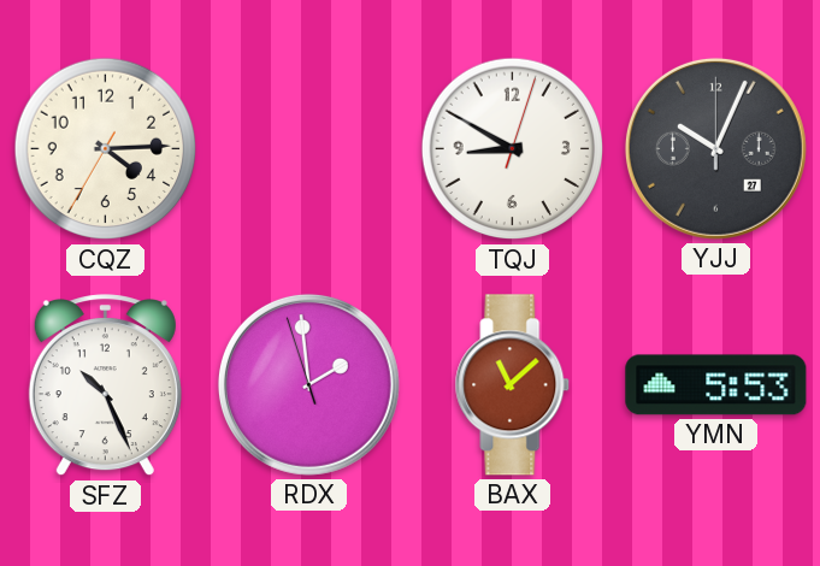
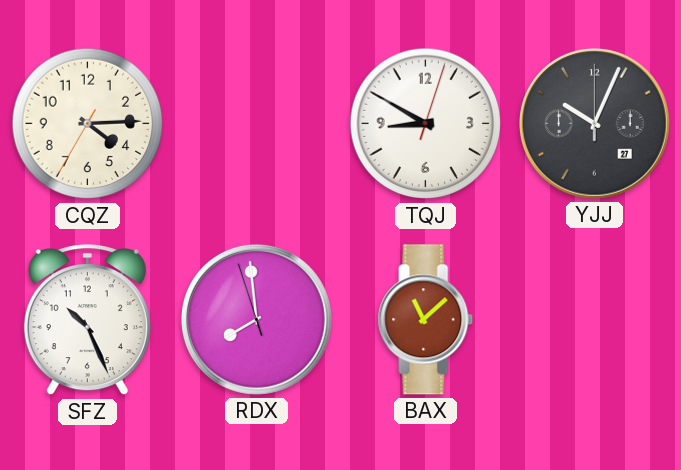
RDX: 1:58 -> 7:58
YMN: 5:53 -> none
